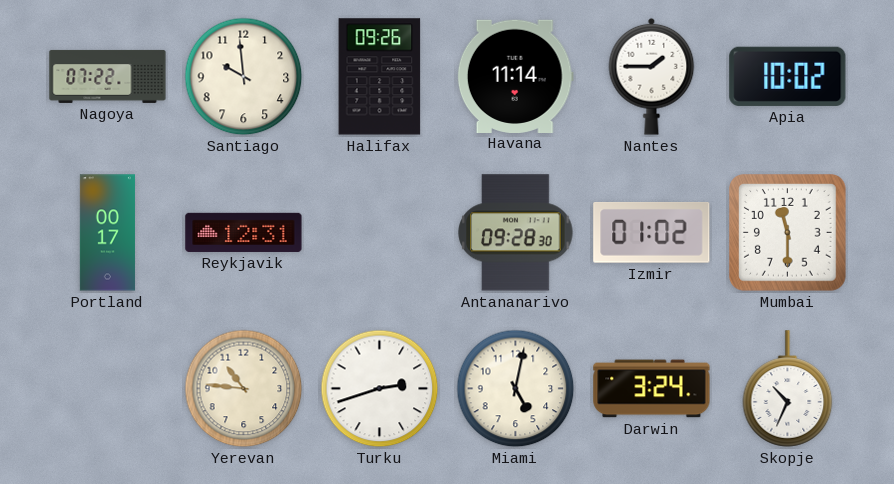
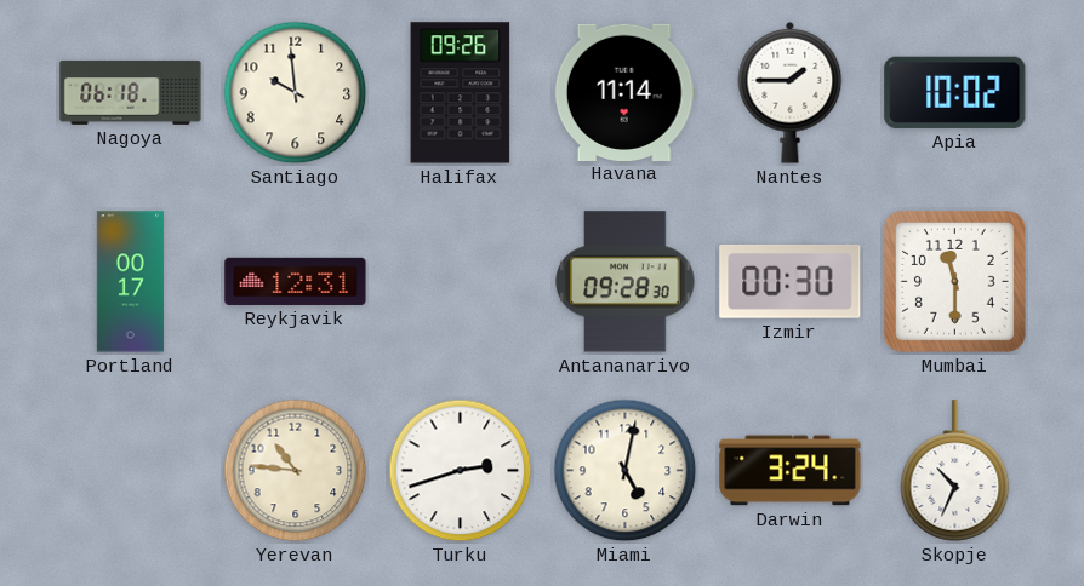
Nagoya: 07:22 -> 06:18
Izmir: 01:02 -> 00:30
